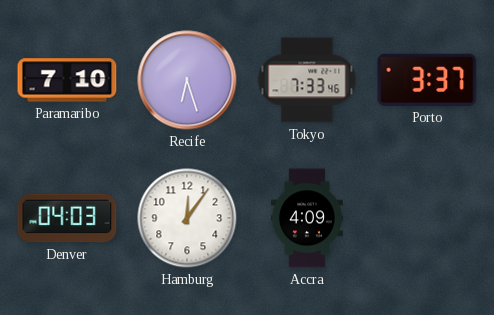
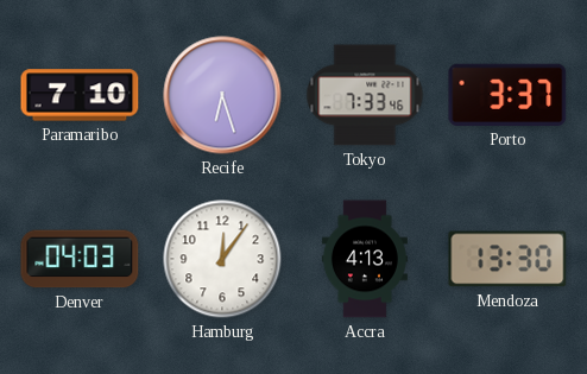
Accra: 4:09 -> 4:13
Mendoza: none -> 13:30
